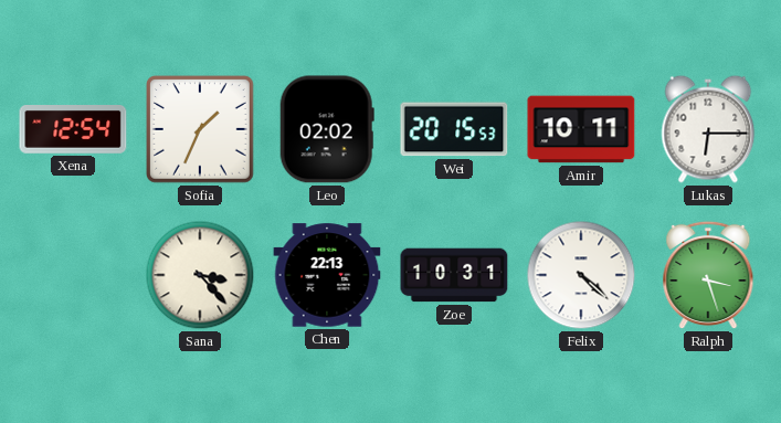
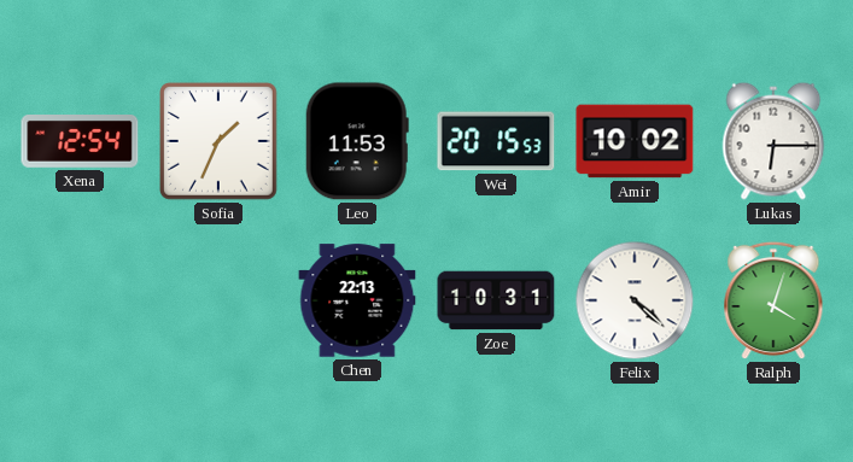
Leo: 02:02 -> 11:53
Amir: 10:11 -> 10:02
Sana: 3:23 -> none
Ralph: 3:27 -> 4:03
